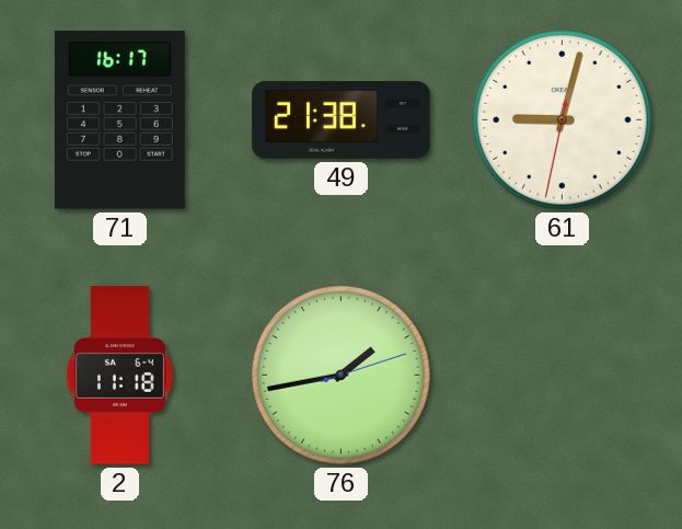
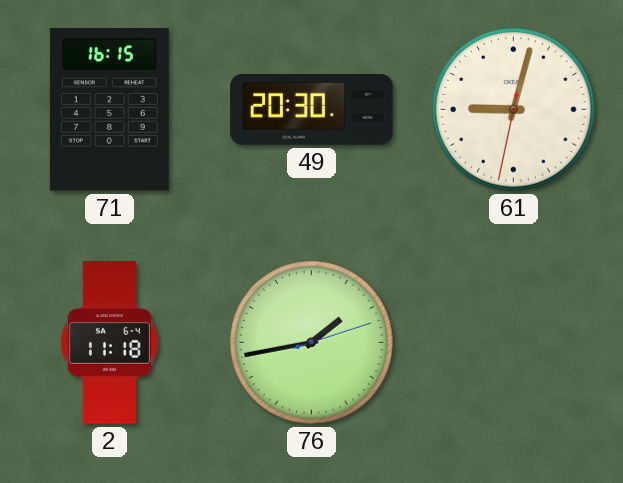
71: 16:17 -> 16:15
49: 21:38 -> 20:30
